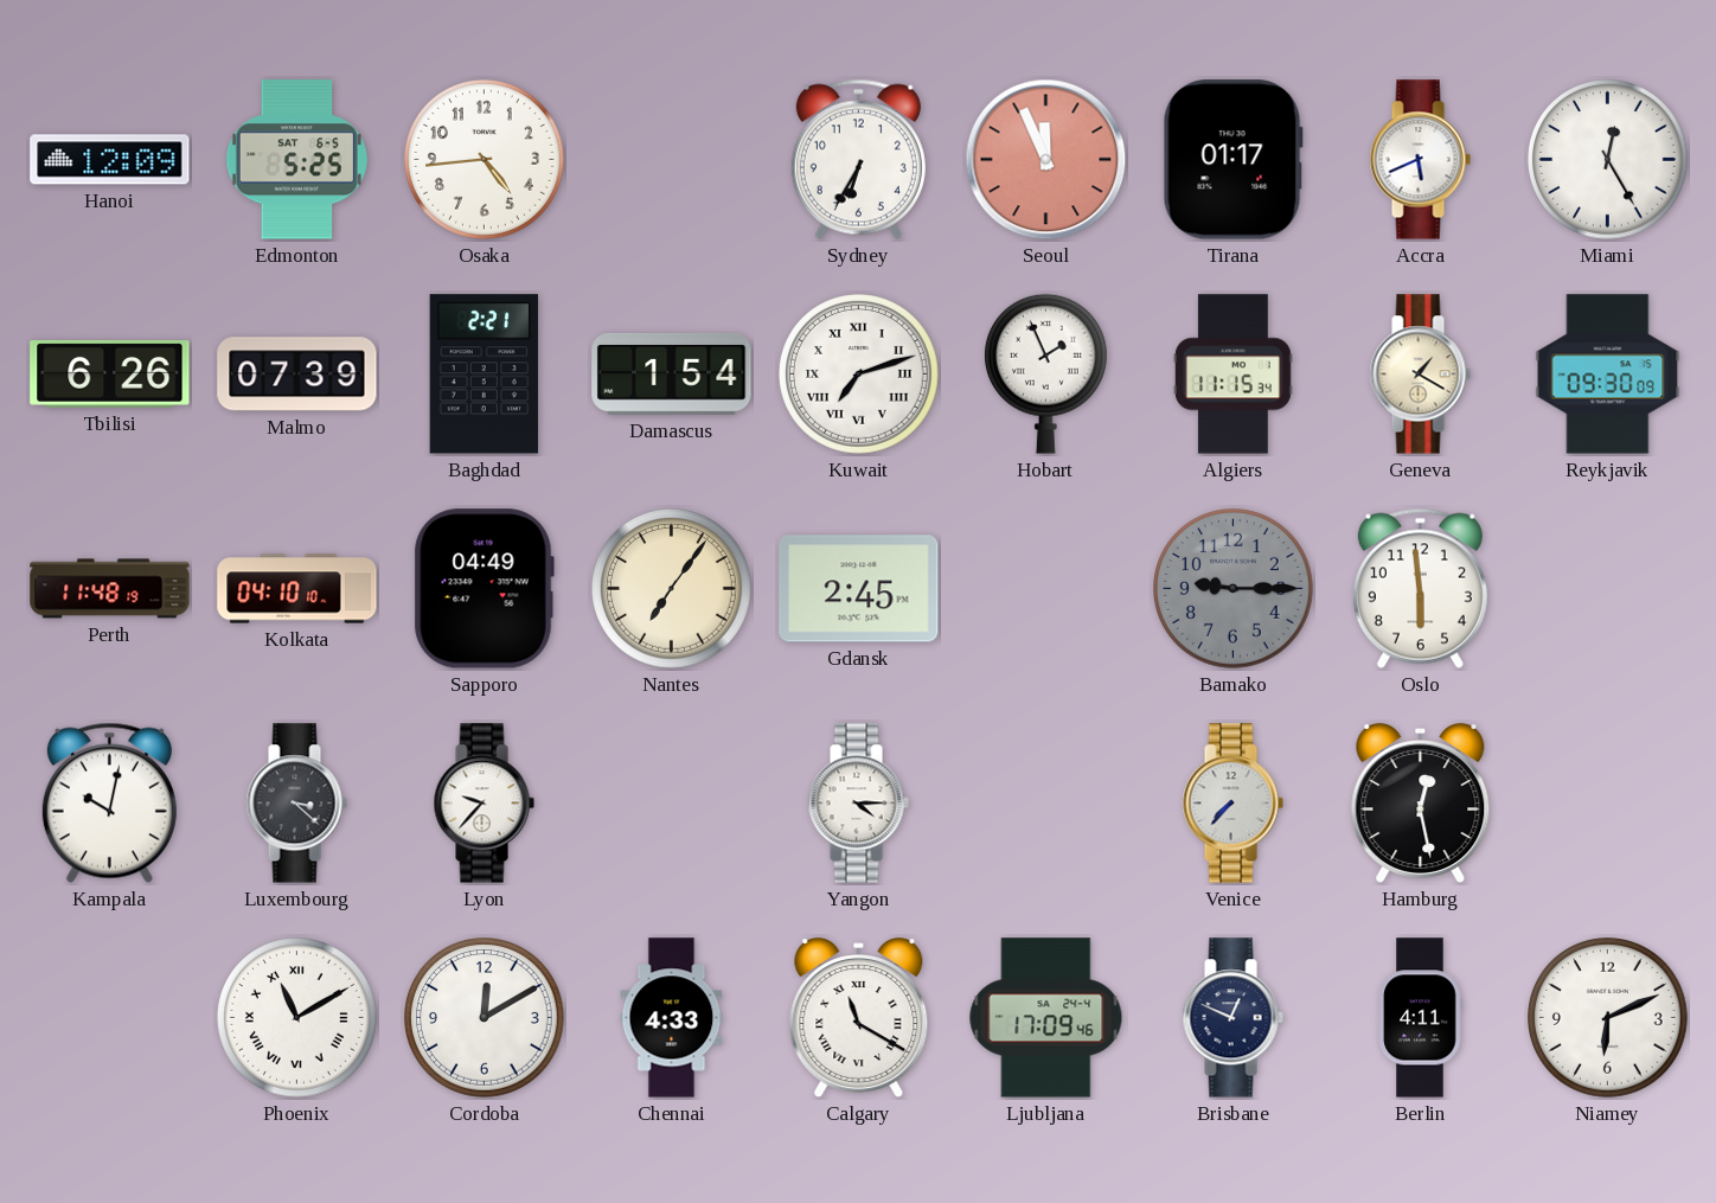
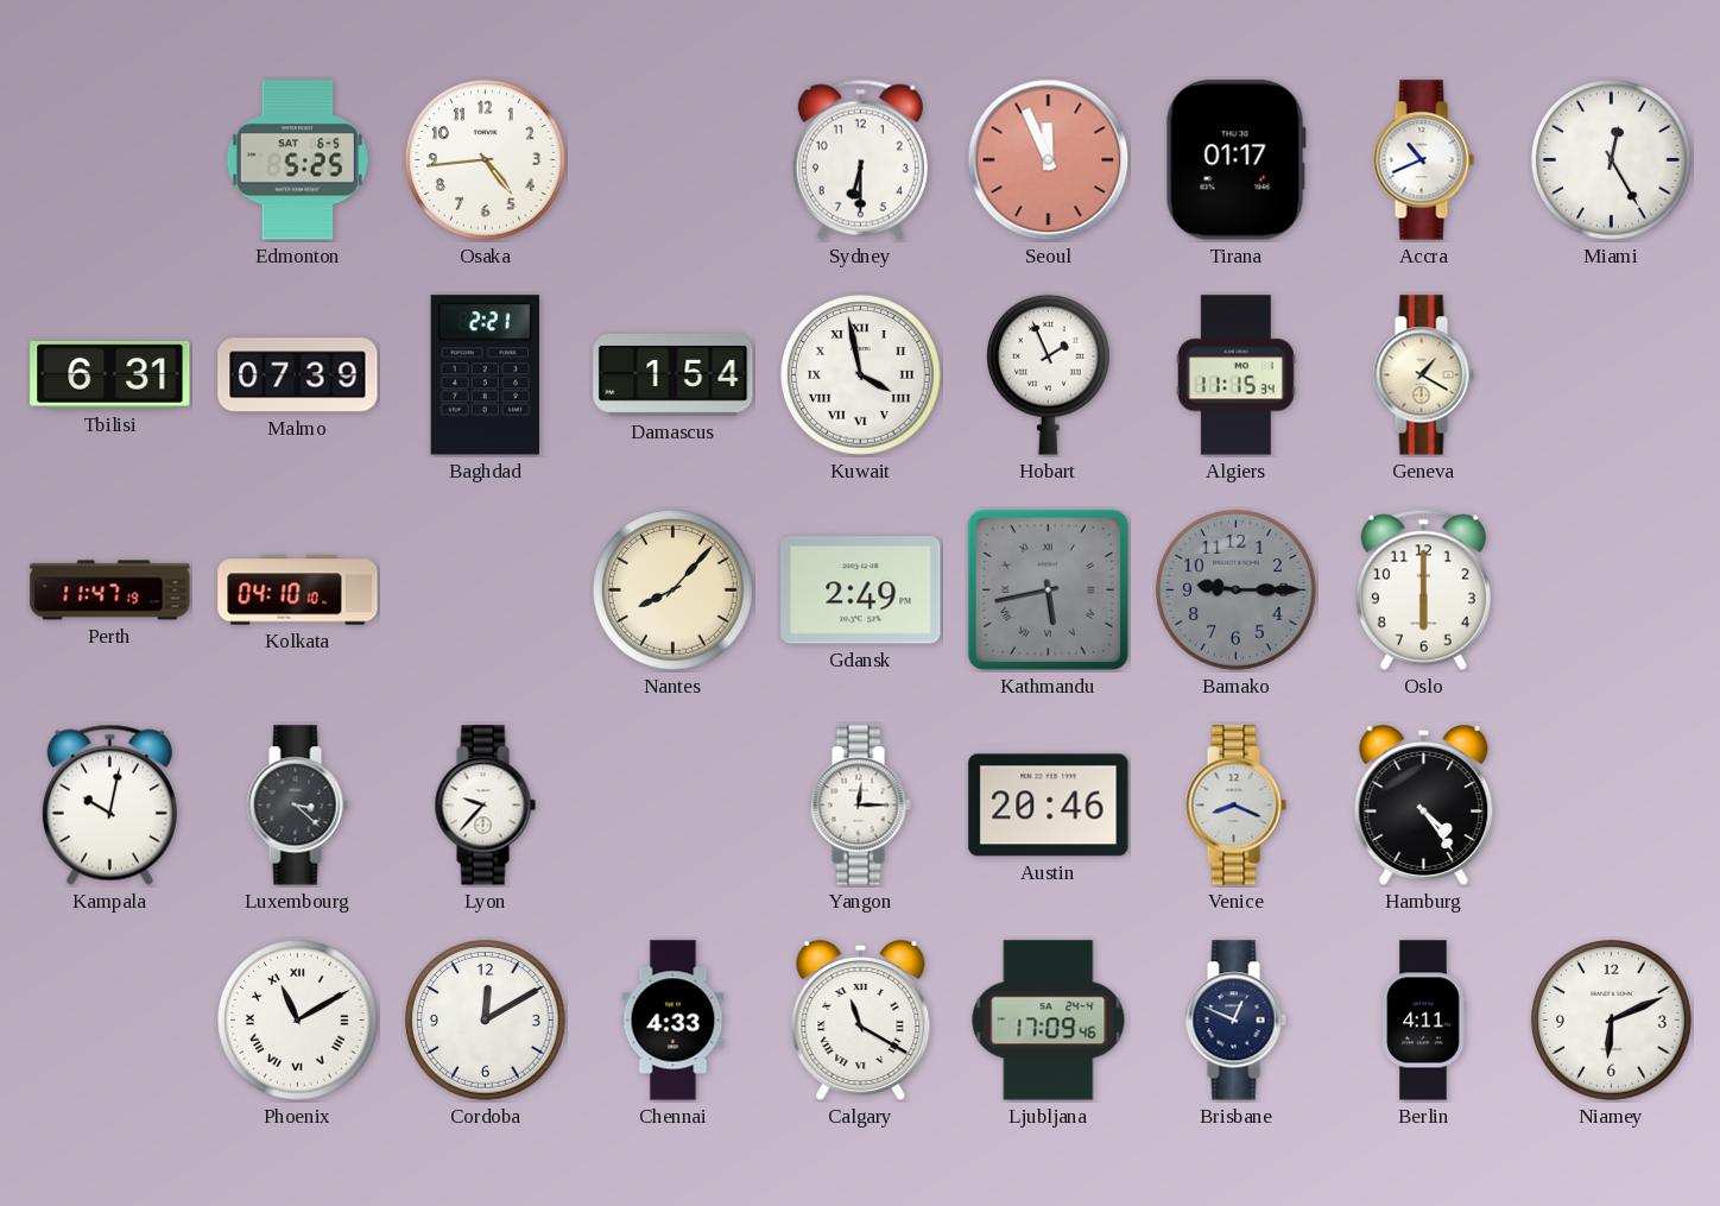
Hanoi: 12:09 -> none
Sydney: 6:35 -> 6:30
Accra: 5:41 -> 10:41
Tbilisi: 6:26 -> 6:31
Kuwait: 7:12 -> 3:58
Reykjavik: 09:30 -> none
Perth: 11:48 -> 11:47
Sapporo: 04:49 -> none
Nantes: 7:06 -> 8:07
Gdansk: 2:45 -> 2:49
Kathmandu: none -> 5:43
Oslo: 5:59 -> 6:00
Yangon: 4:15 -> 12:15
Austin: none -> 20:46
Venice: 7:37 -> 8:19
Hamburg: 12:28 -> 4:24
